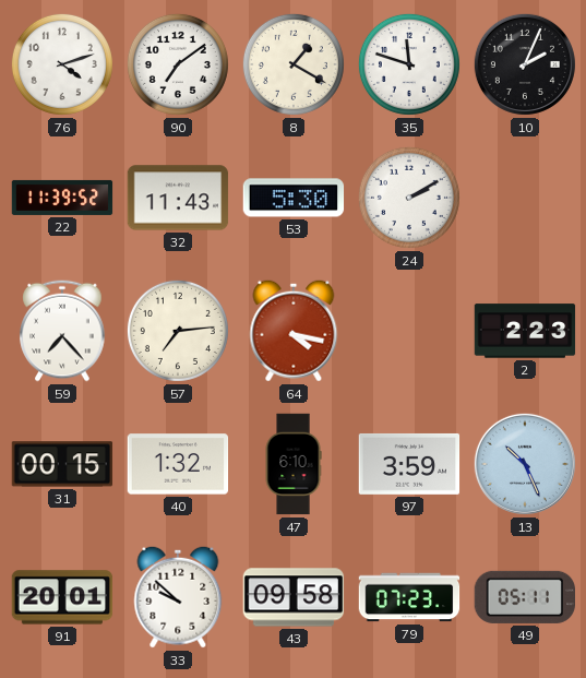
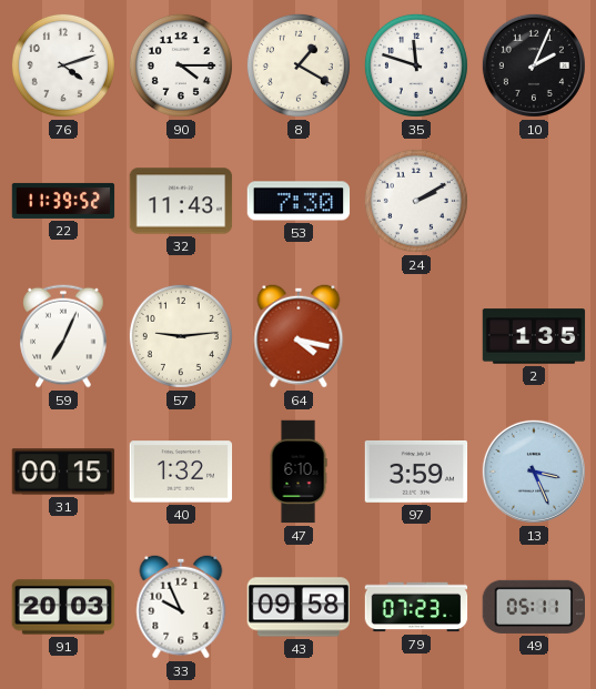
90: 7:09 -> 4:15
53: 5:30 -> 7:30
59: 7:23 -> 7:04
57: 7:14 -> 9:14
2: 2:23 -> 1:35
13: 10:26 -> 3:26
91: 20:01 -> 20:03
33: 9:52 -> 9:56
